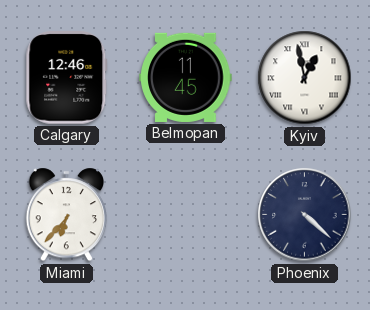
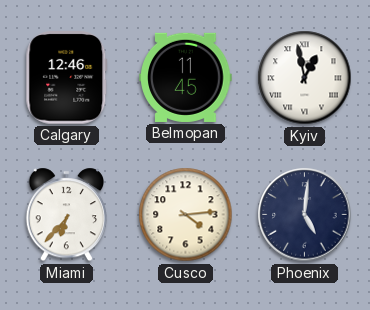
Cusco: none -> 4:14
Phoenix: 4:22 -> 5:01
